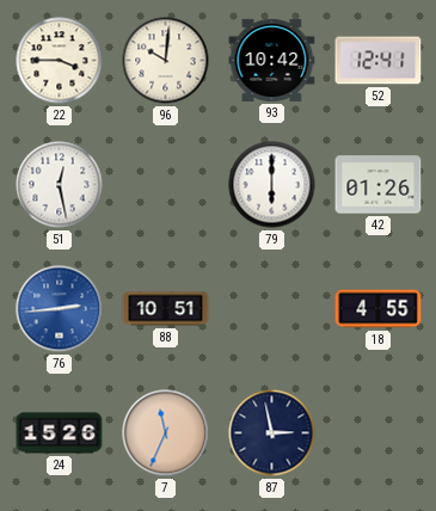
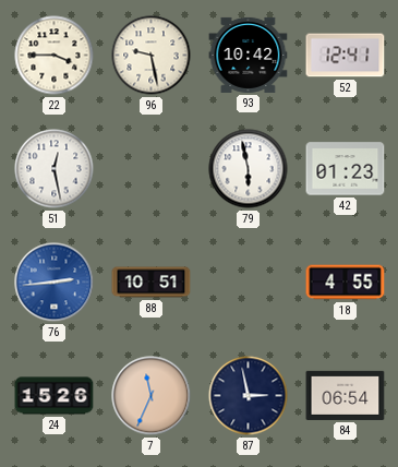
96: 10:01 -> 9:28
79: 6:00 -> 5:58
42: 01:26 -> 01:23
84: none -> 06:54
